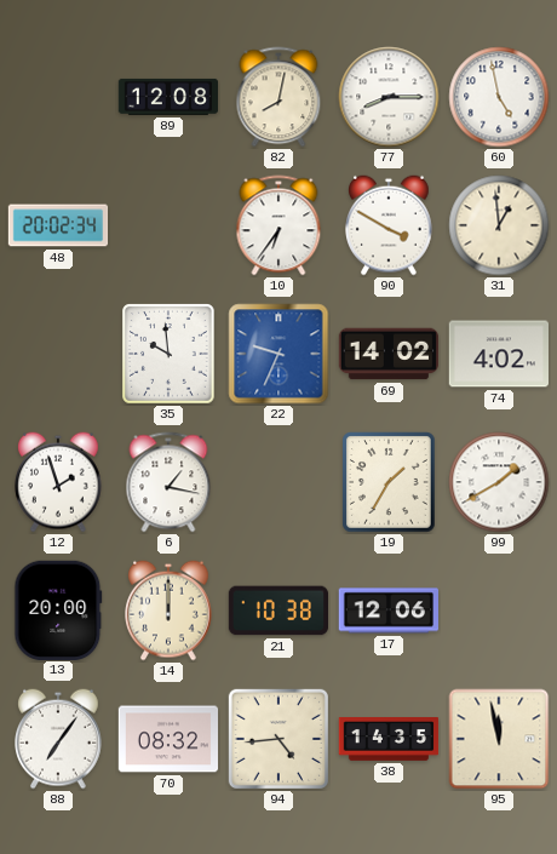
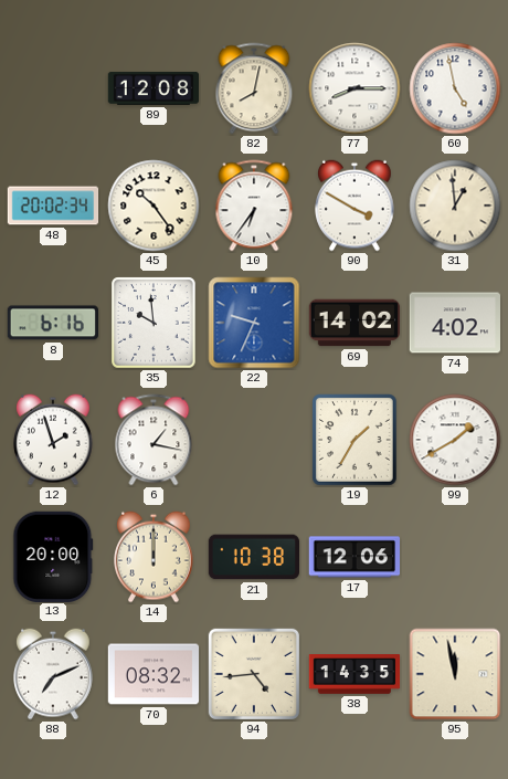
45: none -> 10:24
8: none -> 6:16
88: 7:06 -> 7:11
